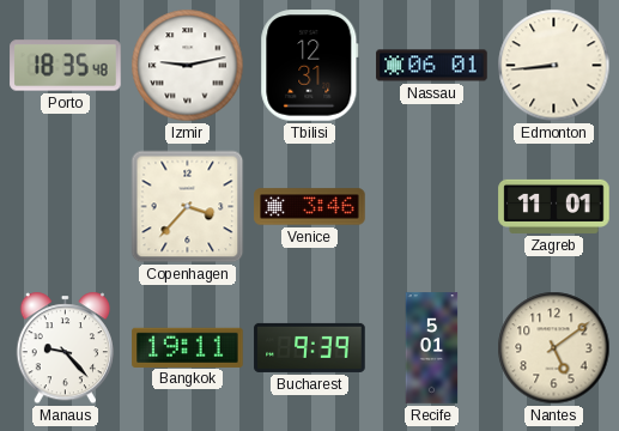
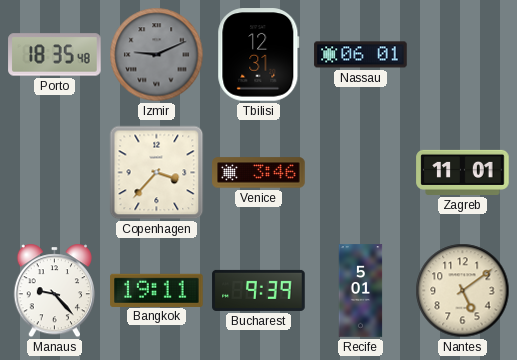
Izmir: 9:13 -> 9:11
Izmir dial: white -> grey
Edmonton: 8:44 -> none
